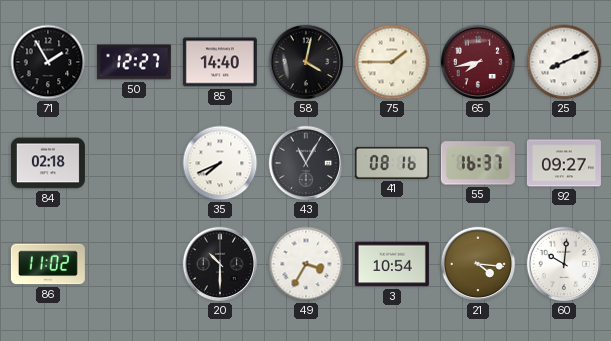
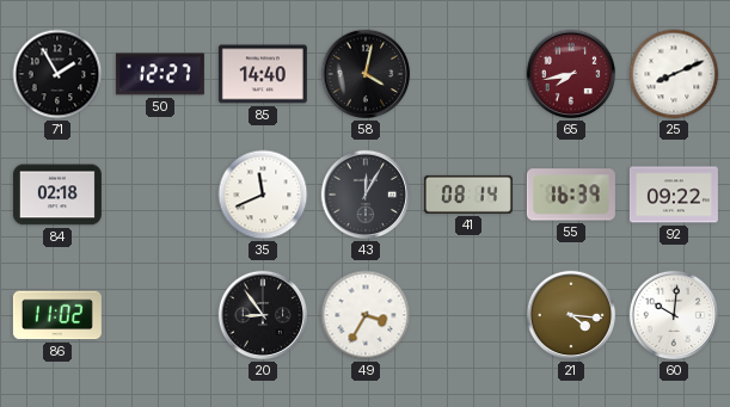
75: 1:45 -> none
35: 7:41 -> 11:41
43: 11:05 -> 12:05
41: 08:16 -> 08:14
55: 16:37 -> 16:39
92: 09:27 -> 09:22
20: 10:30 -> 8:54
3: 10:54 -> none
